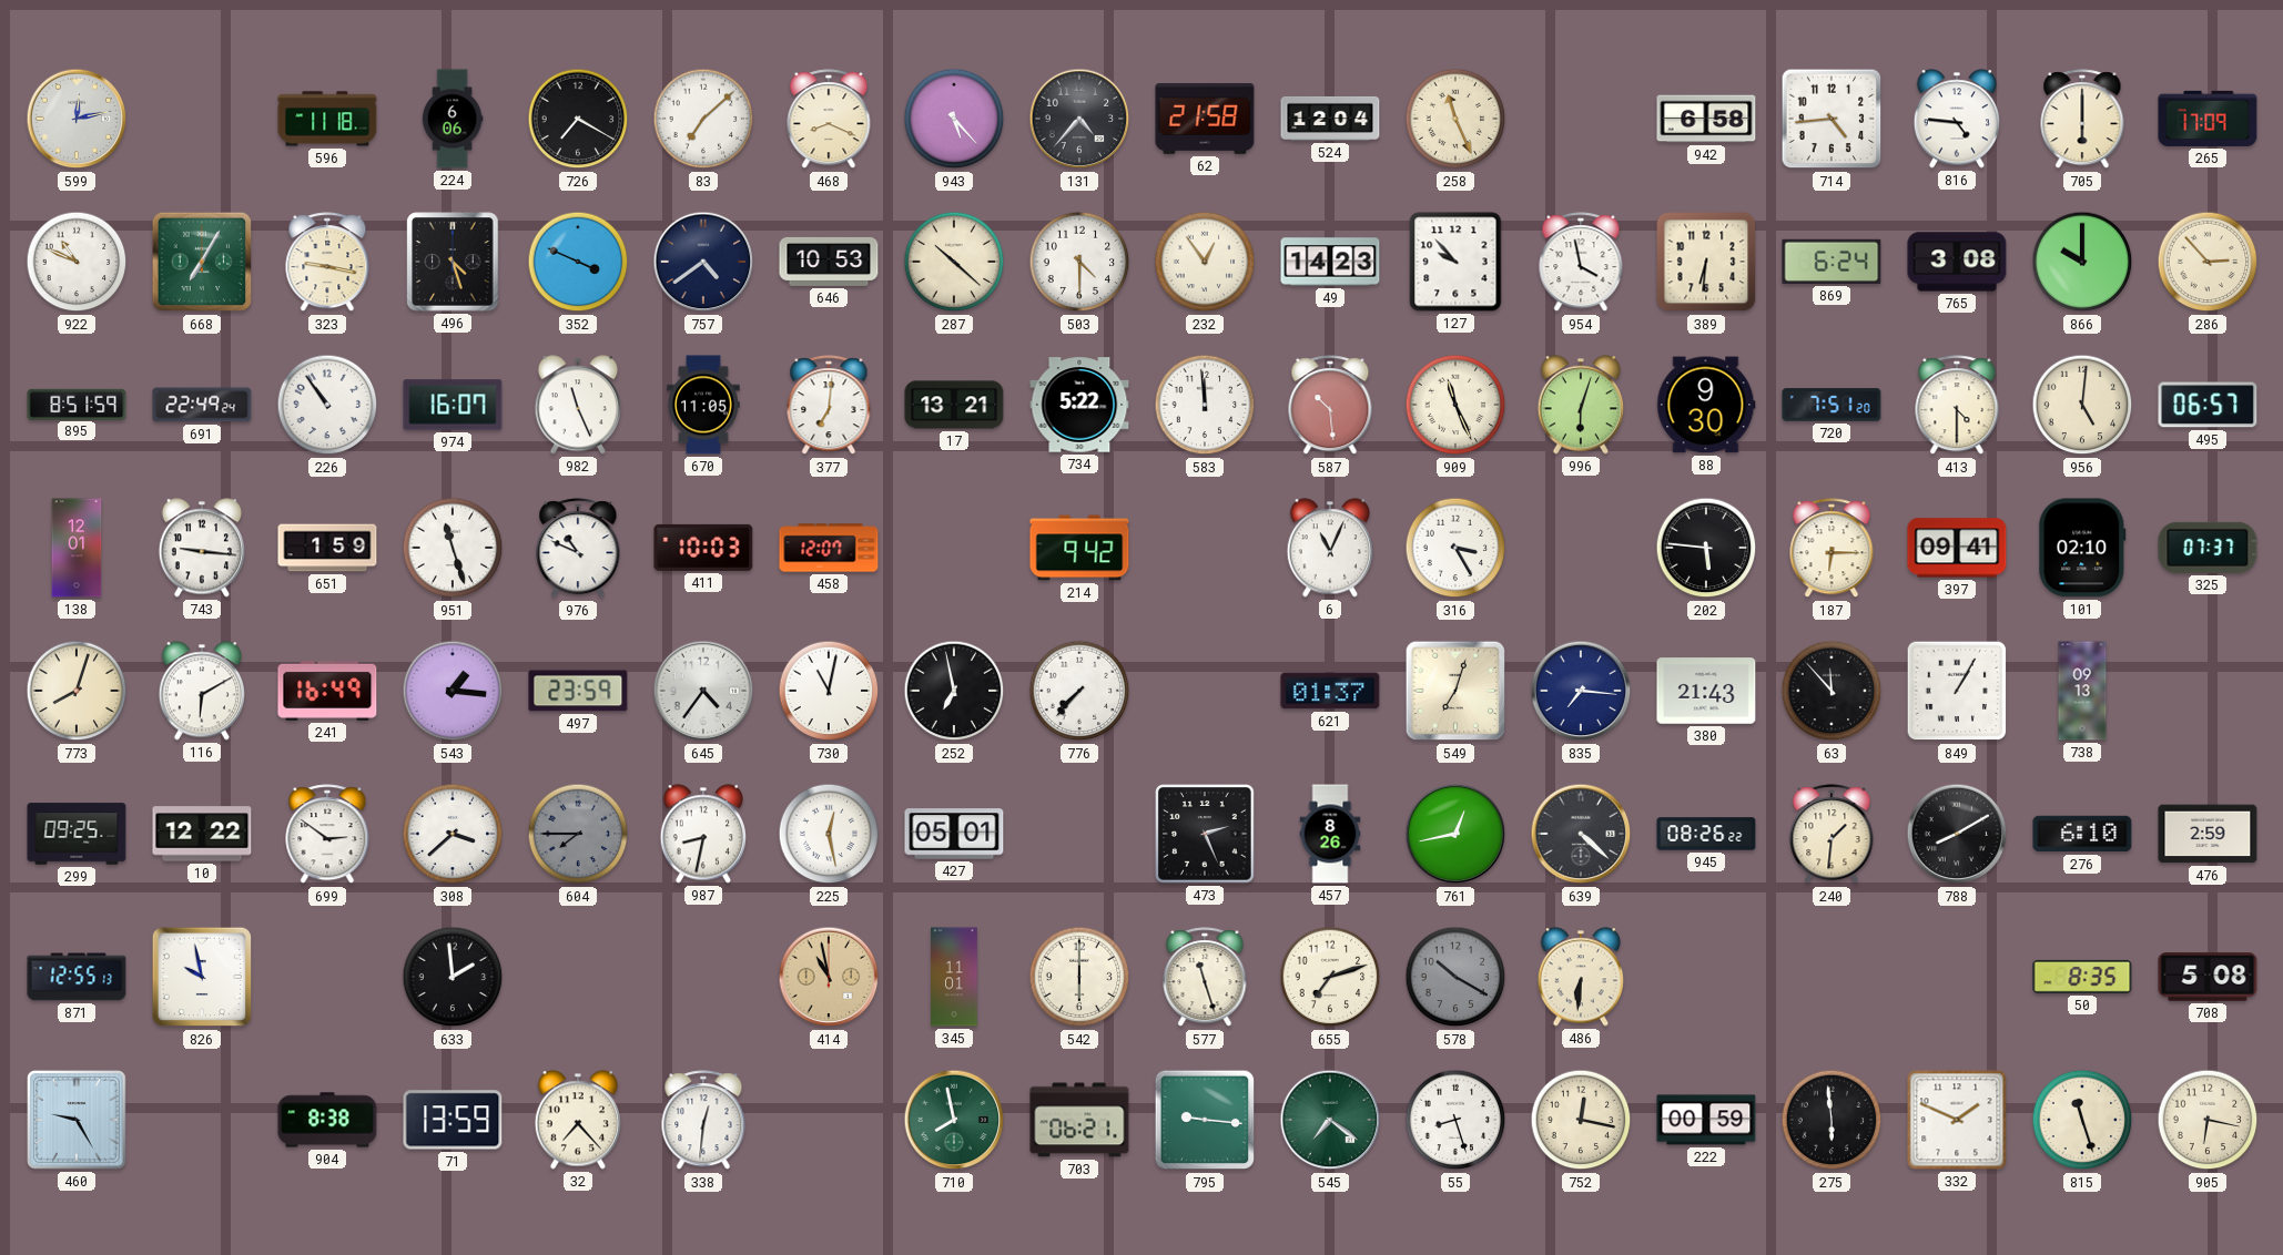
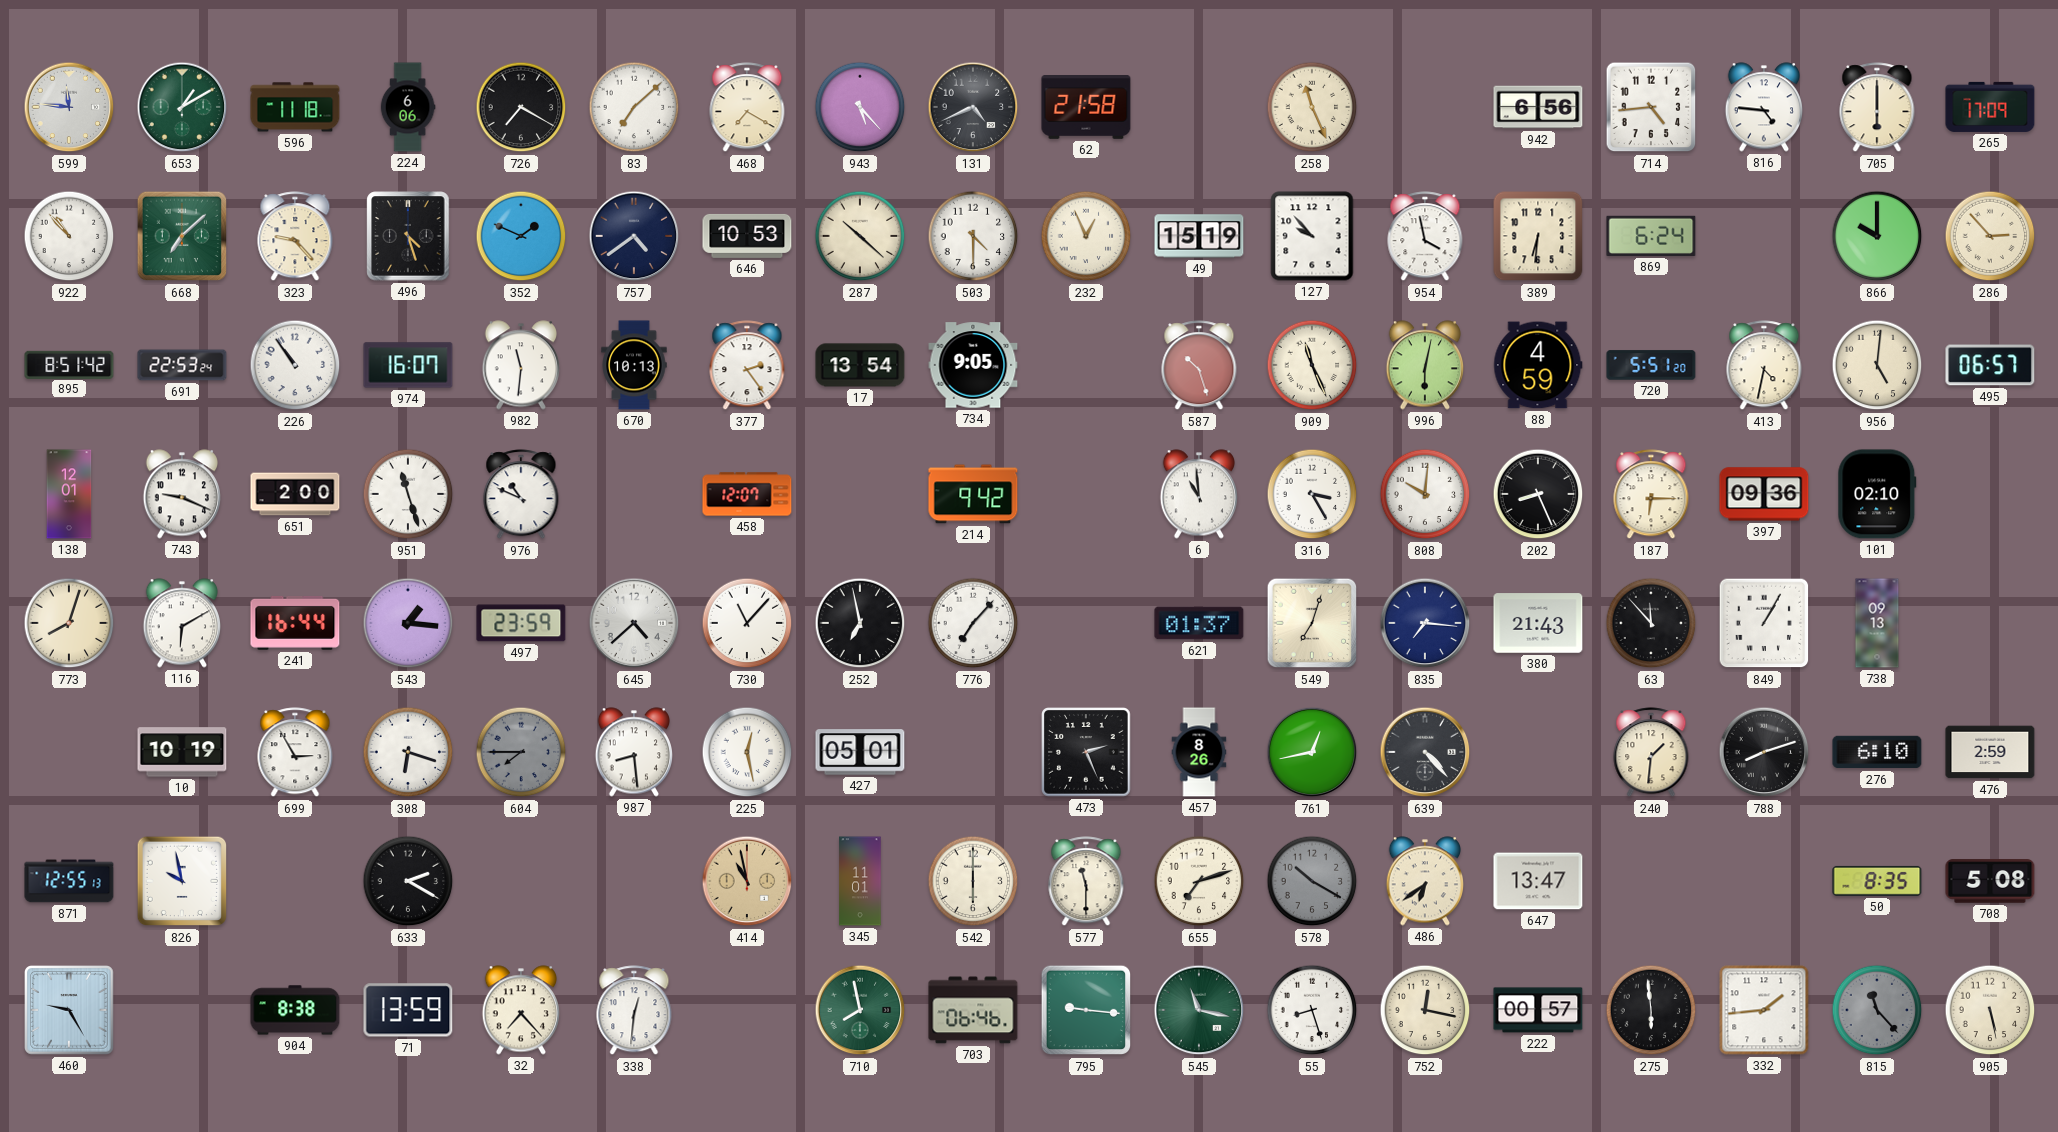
599: 12:13 -> 11:46
653: none -> 1:10
468: 8:19 -> 7:20
131: 4:37 -> 4:41
524: 12:04 -> none
942: 6:58 -> 6:56
922: 10:49 -> 10:53
668: 7:05 -> 7:08
323: 9:17 -> 9:23
352: 3:49 -> 1:49
232: 12:54 -> 12:56
49: 14:23 -> 15:19
765: 3:08 -> none
895: 8:51:59 -> 8:51:42
691: 22:49 -> 22:53
982: 11:26 -> 11:31
670: 11:05 -> 10:13
377: 7:01 -> 2:24
17: 13:21 -> 13:54
734: 5:22 -> 9:05
583: 11:59 -> none
587: 10:29 -> 10:27
996: 6:03 -> 6:02
88: 9:30 -> 4:59
720: 7:51 -> 5:51
413: 4:30 -> 4:32
743: 9:16 -> 9:19
651: 1:59 -> 2:00
411: 10:03 -> none
6: 11:04 -> 10:59
808: none -> 10:01
202: 5:46 -> 8:26
397: 09:41 -> 09:36
325: 07:37 -> none
241: 16:49 -> 16:44
645: 4:36 -> 4:38
730: 11:02 -> 11:07
776: 7:37 -> 7:07
299: 09:25 -> none
10: 12:22 -> 10:19
699: 2:51 -> 2:55
308: 3:38 -> 6:18
987: 8:32 -> 8:29
639: 4:22 -> 4:23
945: 08:26 -> none
788: 8:10 -> 8:12
633: 1:59 -> 2:20
577: 11:27 -> 11:30
486: 6:31 -> 6:39
647: none -> 13:47
703: 06:21 -> 06:46
545: 7:21 -> 11:17
222: 00:59 -> 00:57
332: 1:49 -> 1:44
815: 11:27 -> 11:23
815 dial: cream -> grey
905: 6:17 -> 5:28
